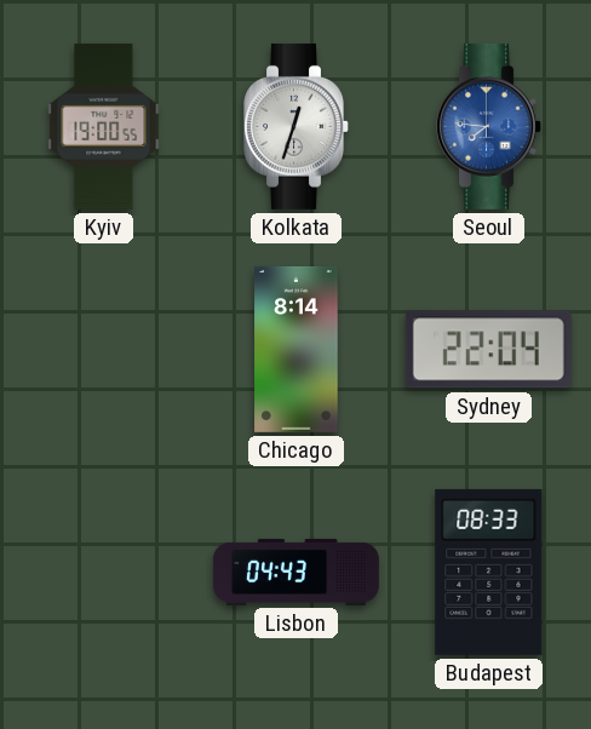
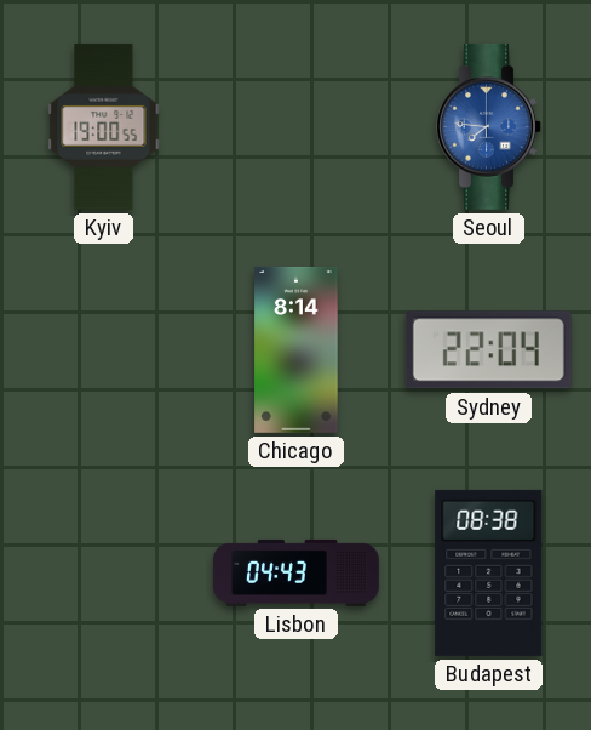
Kolkata: 12:33 -> none
Budapest: 08:33 -> 08:38
